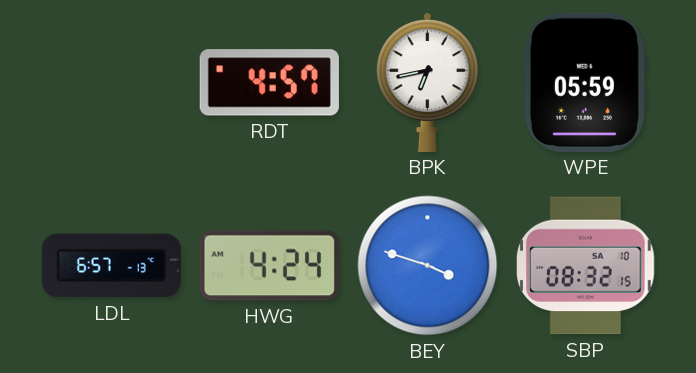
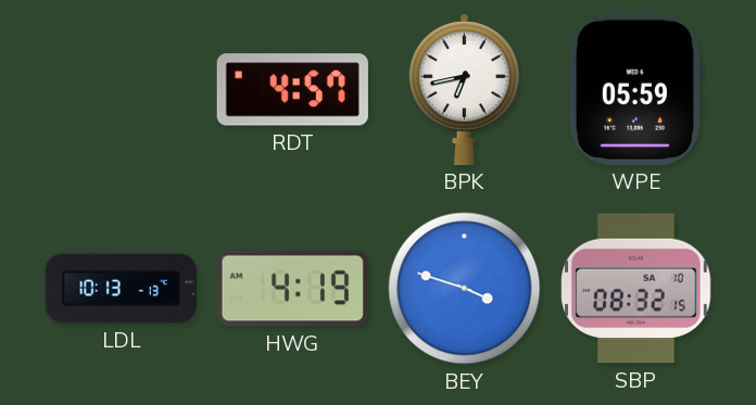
LDL: 6:57 -> 10:13
HWG: 4:24 -> 4:19
